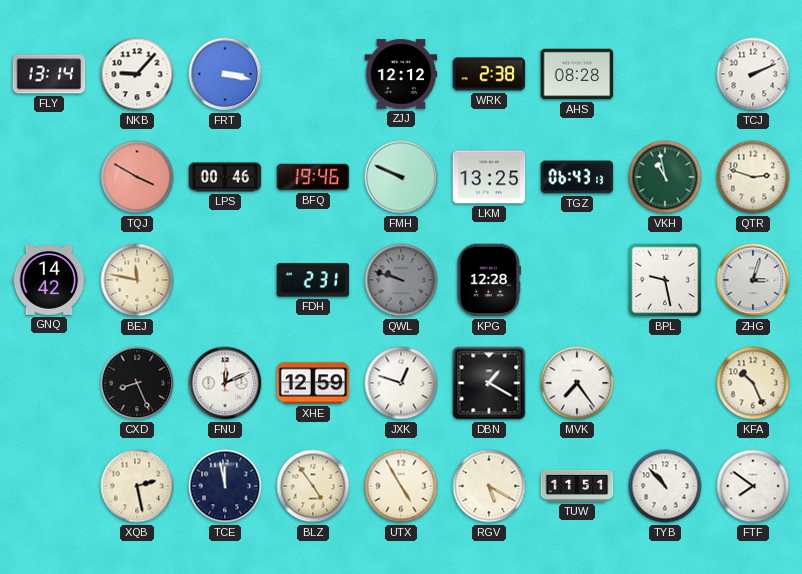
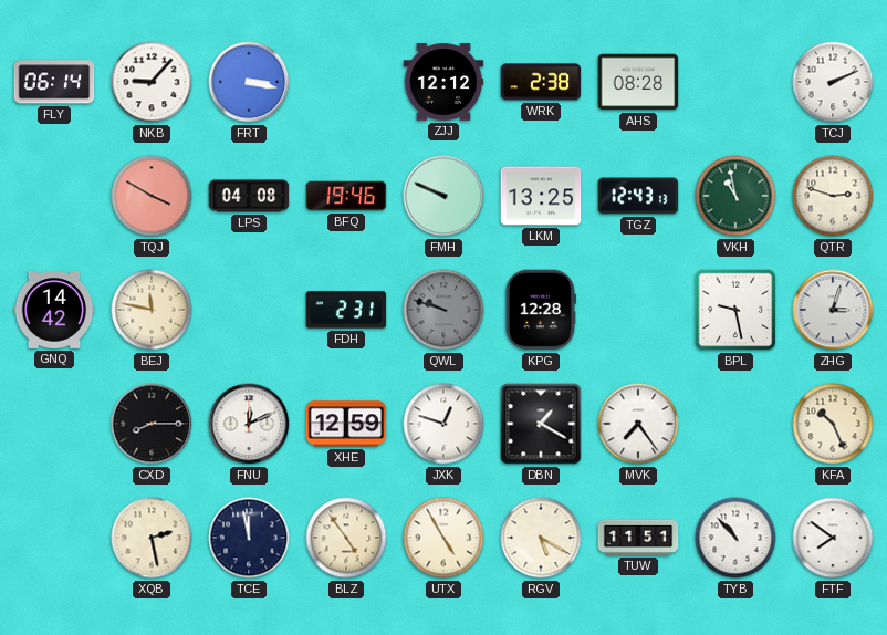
FLY: 13:14 -> 06:14
LPS: 00:46 -> 04:08
TGZ: 06:43 -> 12:43
CXD: 8:26 -> 8:15
